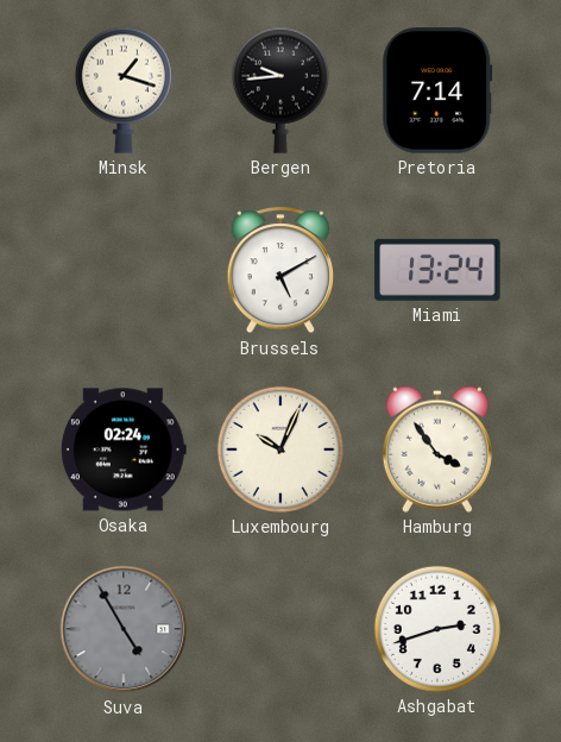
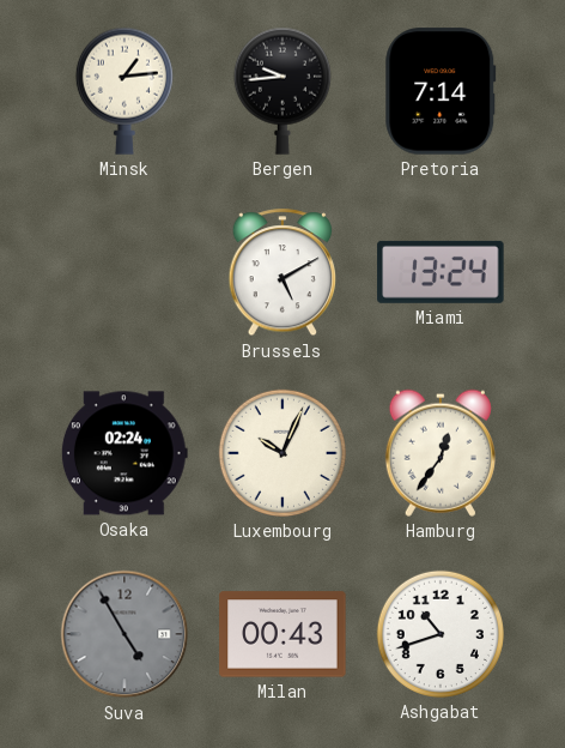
Minsk: 1:18 -> 1:14
Hamburg: 3:54 -> 12:36
Milan: none -> 00:43
Ashgabat: 2:42 -> 10:42
